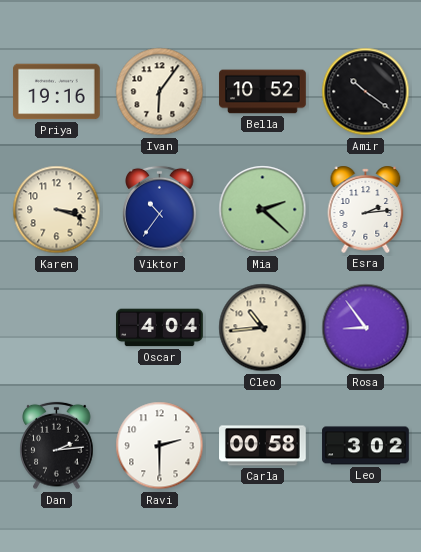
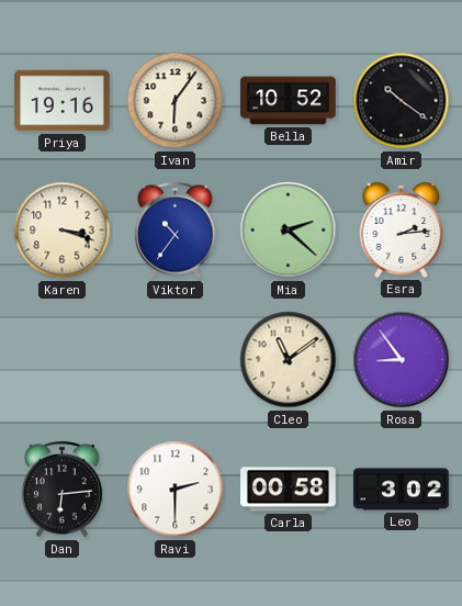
Oscar: 4:04 -> none
Cleo: 10:44 -> 11:09
Dan: 2:14 -> 6:14
